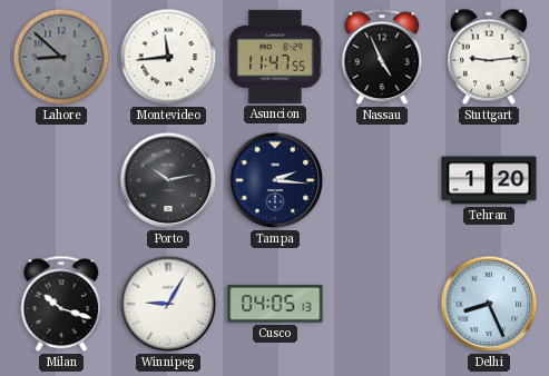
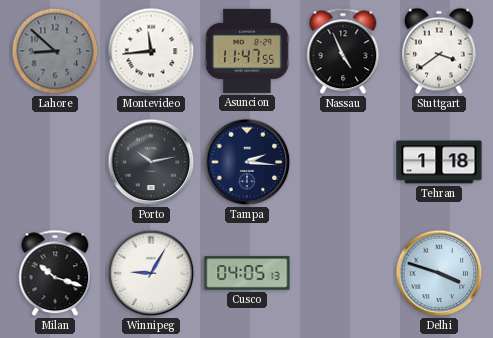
Stuttgart: 9:14 -> 3:39
Tehran: 1:20 -> 1:18
Delhi: 8:26 -> 3:48
